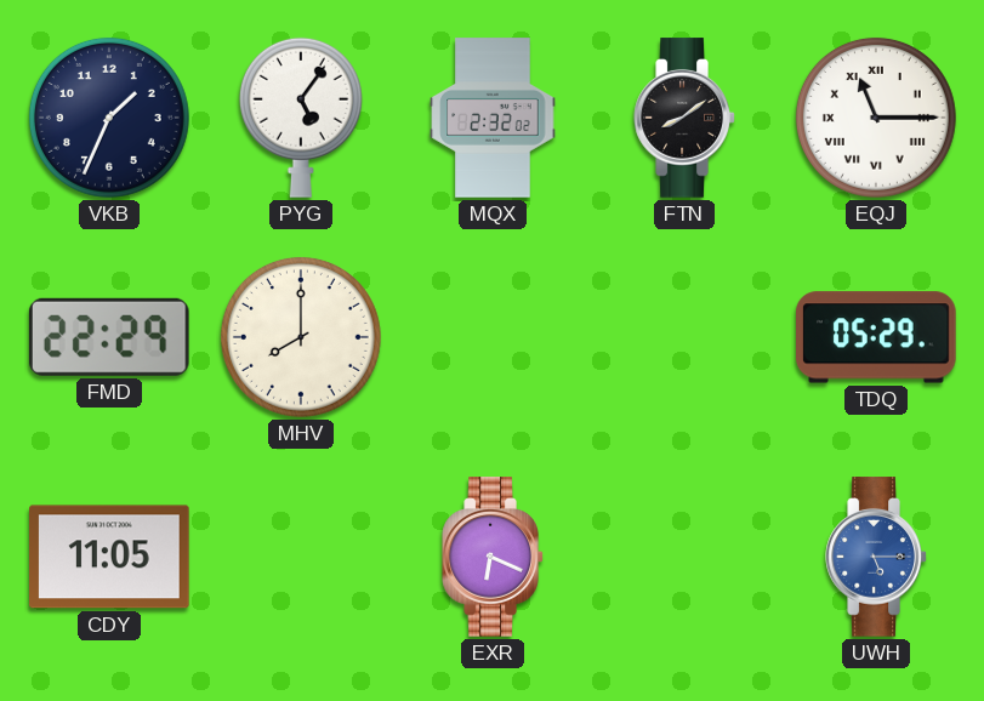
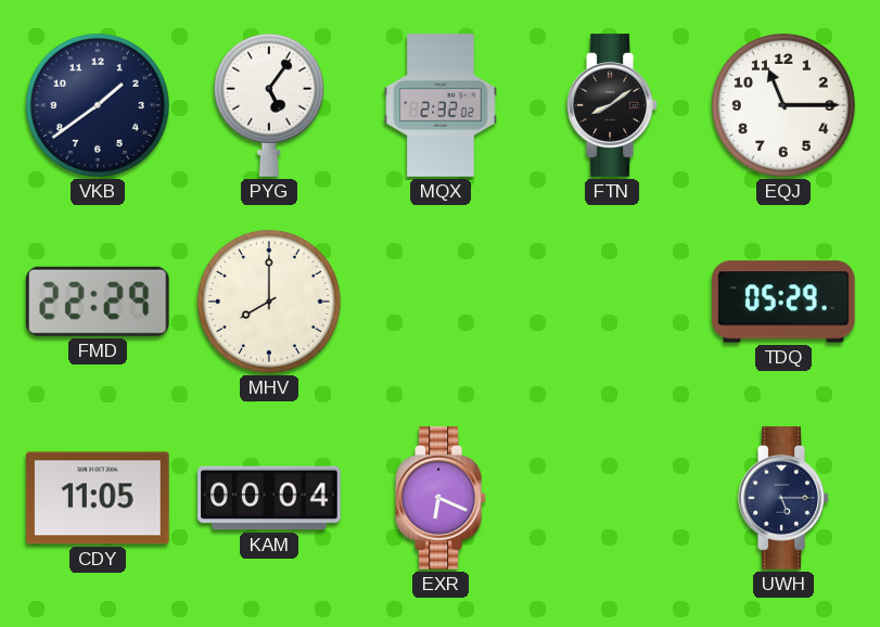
VKB: 1:34 -> 1:39
EQJ numerals: Roman -> Arabic
KAM: none -> 00:04
UWH dial: blue -> navy
